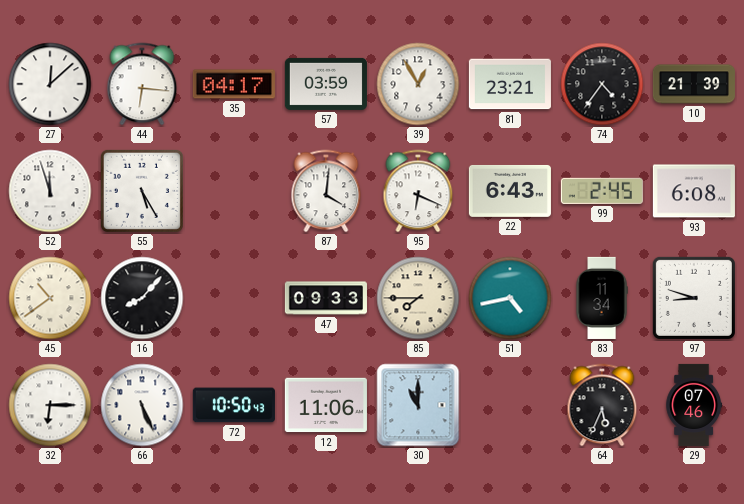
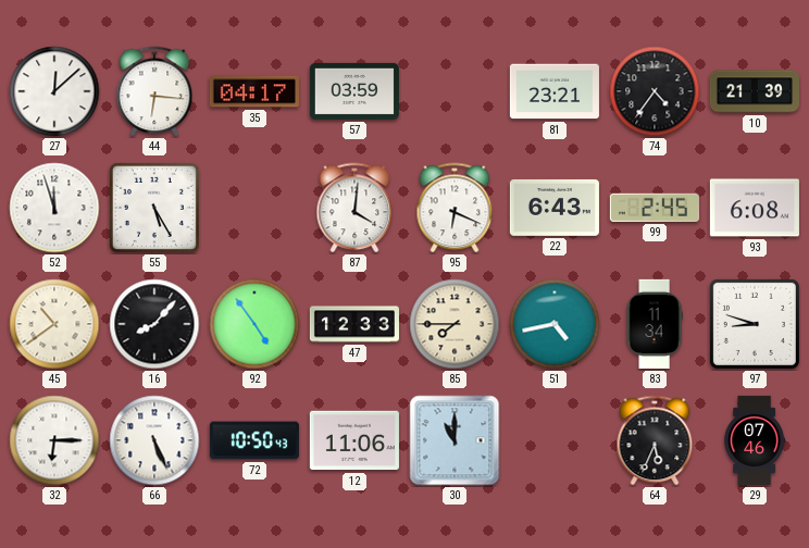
39: 12:55 -> none
92: none -> 4:54
47: 09:33 -> 12:33
